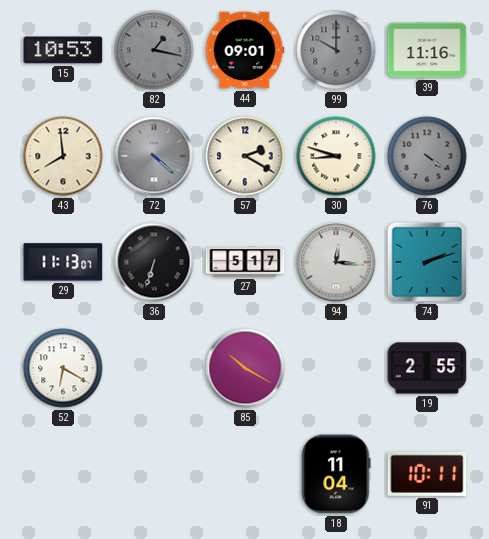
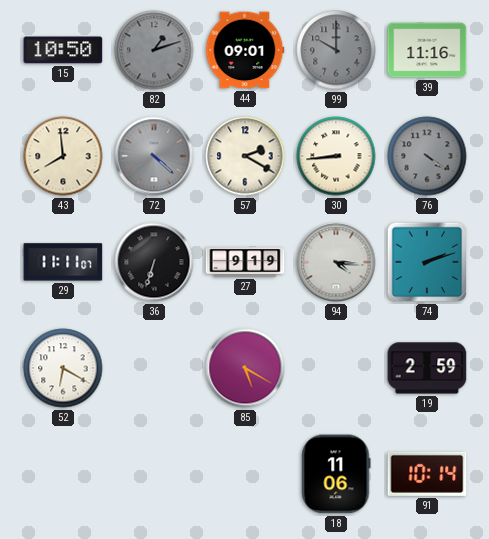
15: 10:53 -> 10:50
82: 1:17 -> 1:12
30: 8:48 -> 8:44
29: 11:13 -> 11:11
27: 5:17 -> 9:19
94: 12:16 -> 4:16
85: 10:20 -> 5:20
19: 2:55 -> 2:59
18: 11:04 -> 11:06
91: 10:11 -> 10:14
